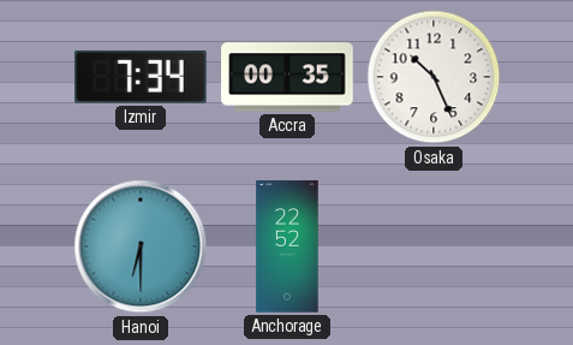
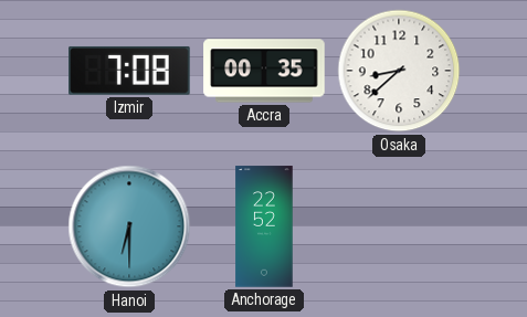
Izmir: 7:34 -> 7:08
Osaka: 10:26 -> 8:38
